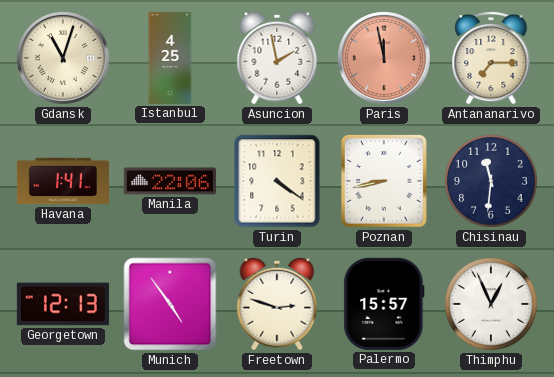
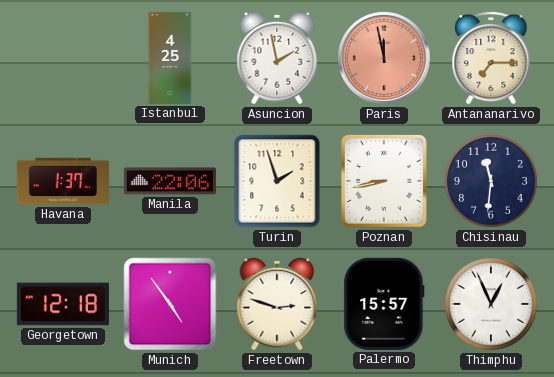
Gdansk: 11:03 -> none
Havana: 1:41 -> 1:37
Turin: 4:21 -> 1:57
Georgetown: 12:13 -> 12:18
